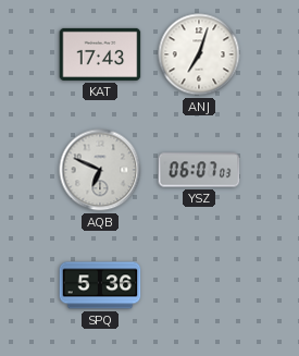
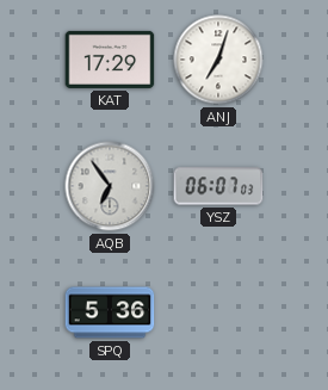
KAT: 17:43 -> 17:29
AQB: 6:49 -> 6:54
